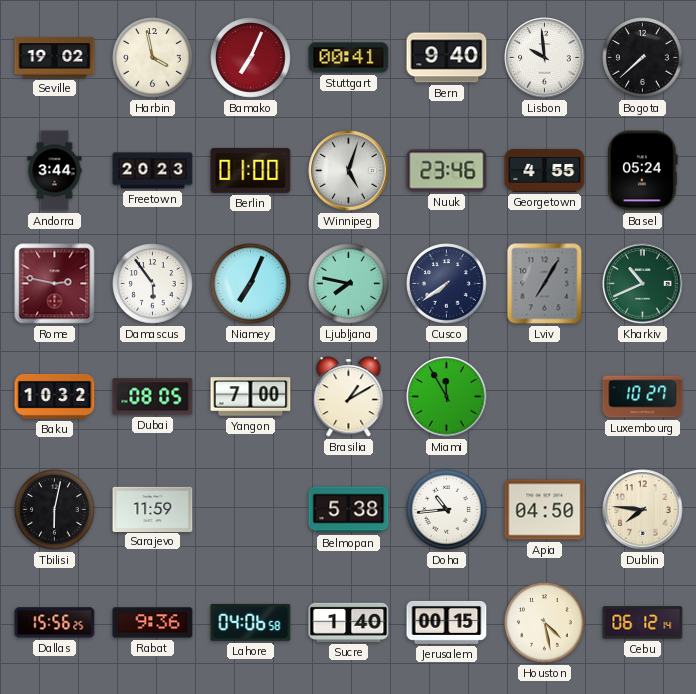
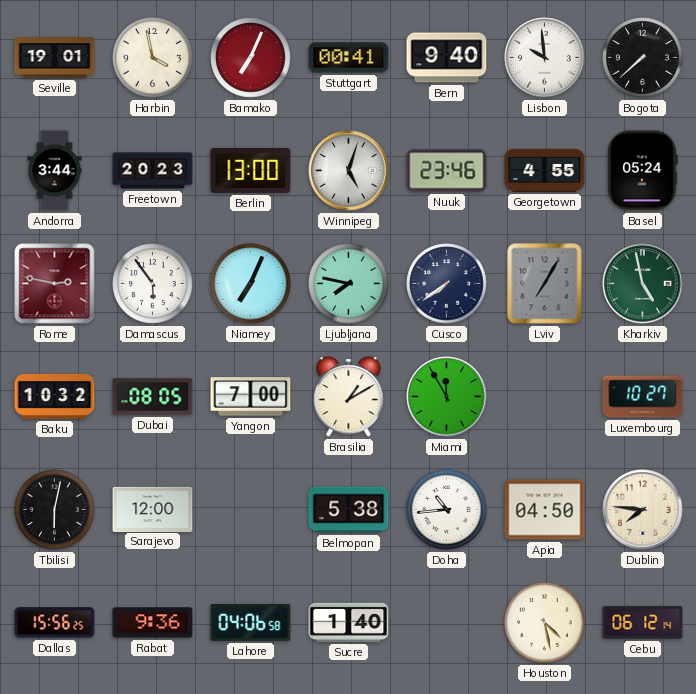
Seville: 19:02 -> 19:01
Berlin: 01:00 -> 13:00
Kharkiv: 10:41 -> 4:58
Sarajevo: 11:59 -> 12:00
Jerusalem: 00:15 -> none
